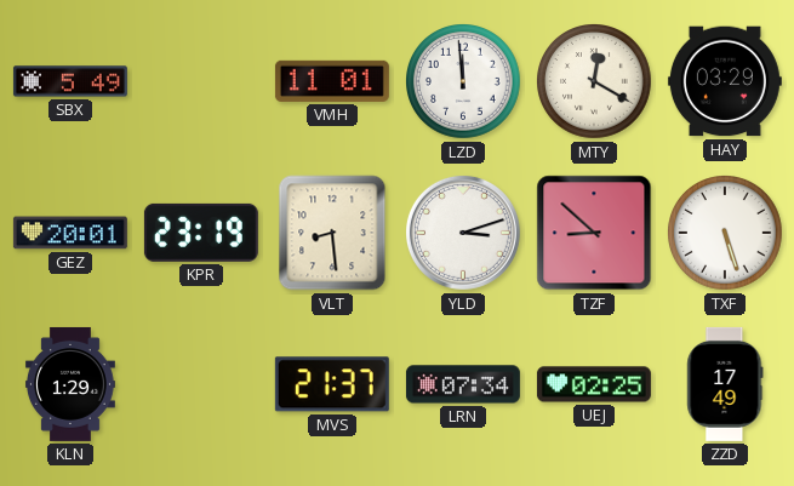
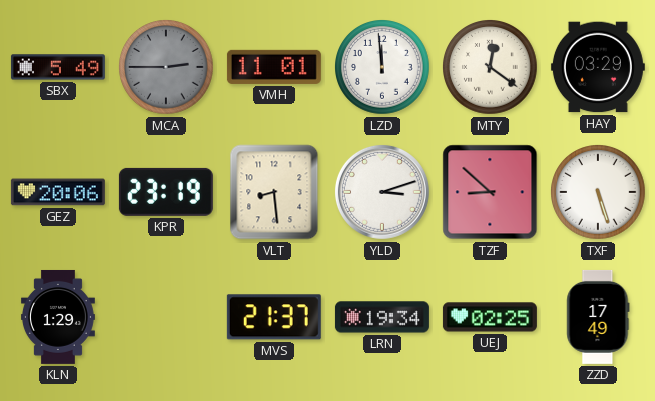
MCA: none -> 2:45
MTY: 12:20 -> 12:21
GEZ: 20:01 -> 20:06
LRN: 07:34 -> 19:34
